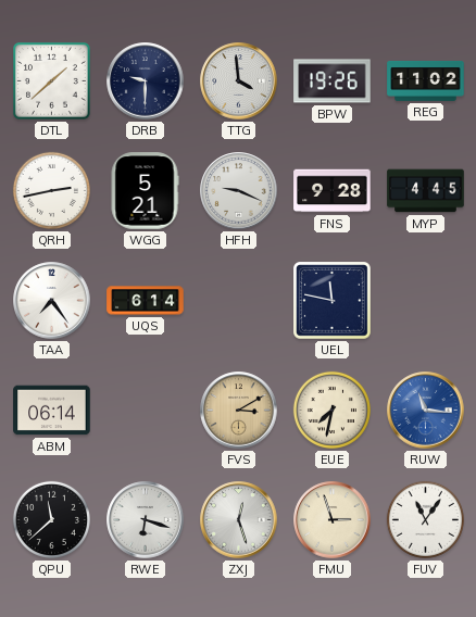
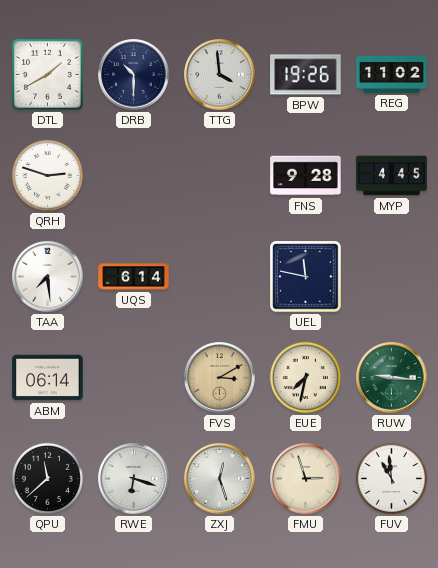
DTL: 1:38 -> 1:40
DRB: 9:30 -> 10:30
QRH: 2:43 -> 2:48
WGG: 5:21 -> none
HFH: 9:19 -> none
TAA: 7:24 -> 7:29
RUW: 11:16 -> 9:16
RUW dial: blue -> green
FUV: 11:06 -> 10:59
